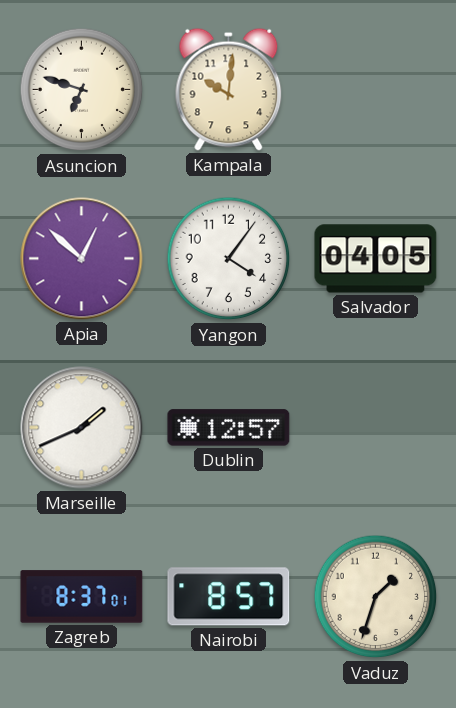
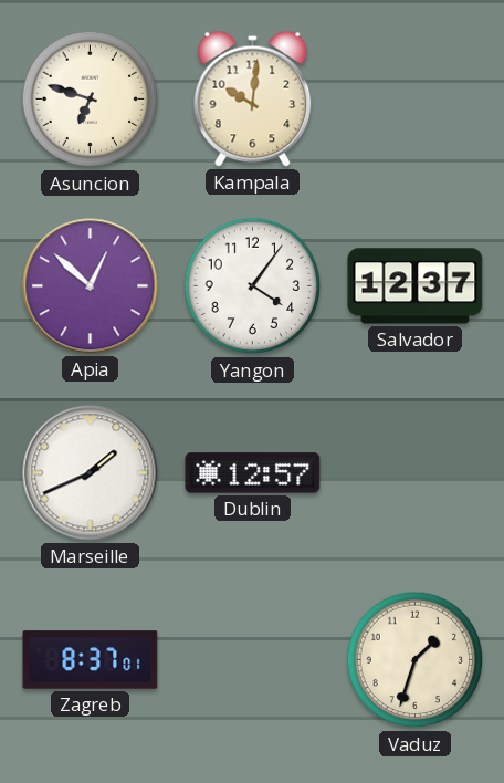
Salvador: 04:05 -> 12:37
Nairobi: 8:57 -> none
